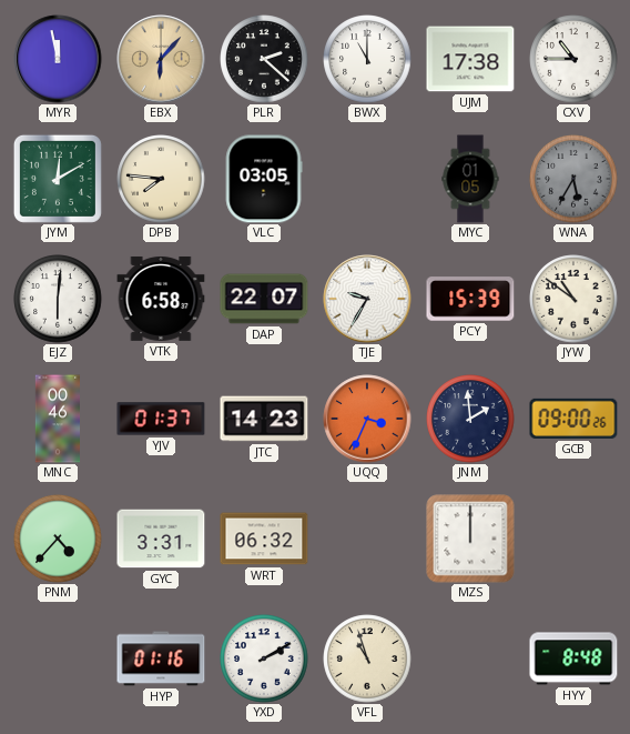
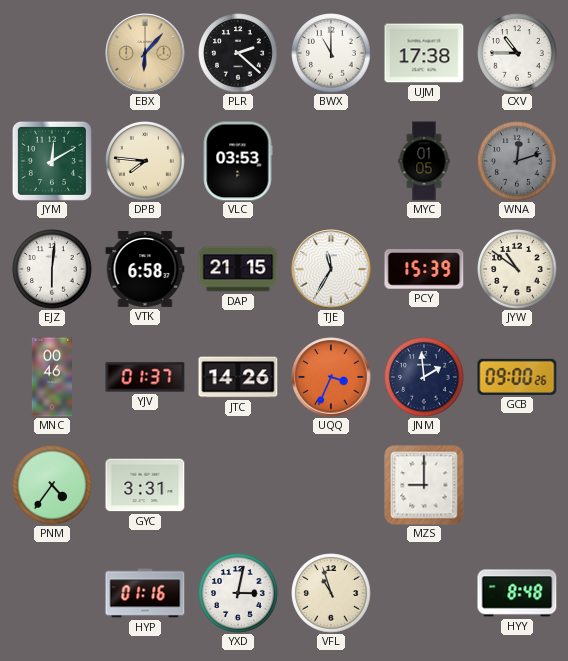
MYR: 11:58 -> none
VLC: 03:05 -> 03:53
WNA: 5:35 -> 12:12
DAP: 22:07 -> 21:15
TJE: 9:35 -> 11:35
JTC: 14:23 -> 14:26
PNM: 4:37 -> 4:36
WRT: 06:32 -> none
MZS: 12:00 -> 9:00
YXD: 2:10 -> 3:02
